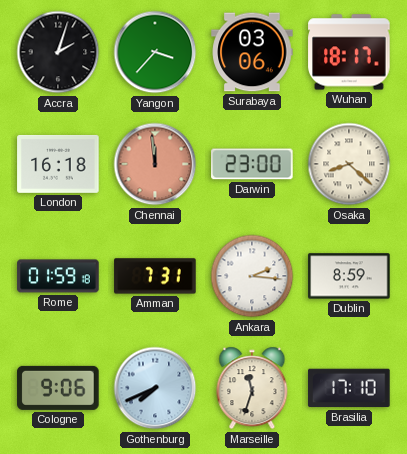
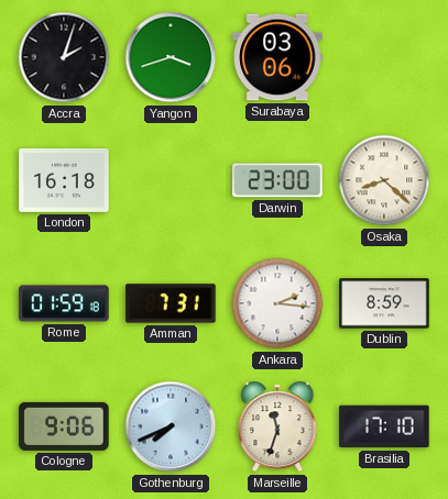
Yangon: 3:37 -> 3:42
Wuhan: 18:17 -> none
Chennai: 11:59 -> none
